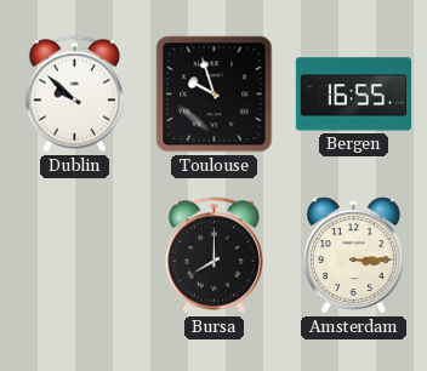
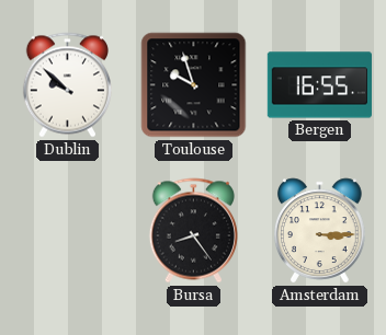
Bursa: 8:00 -> 8:24
